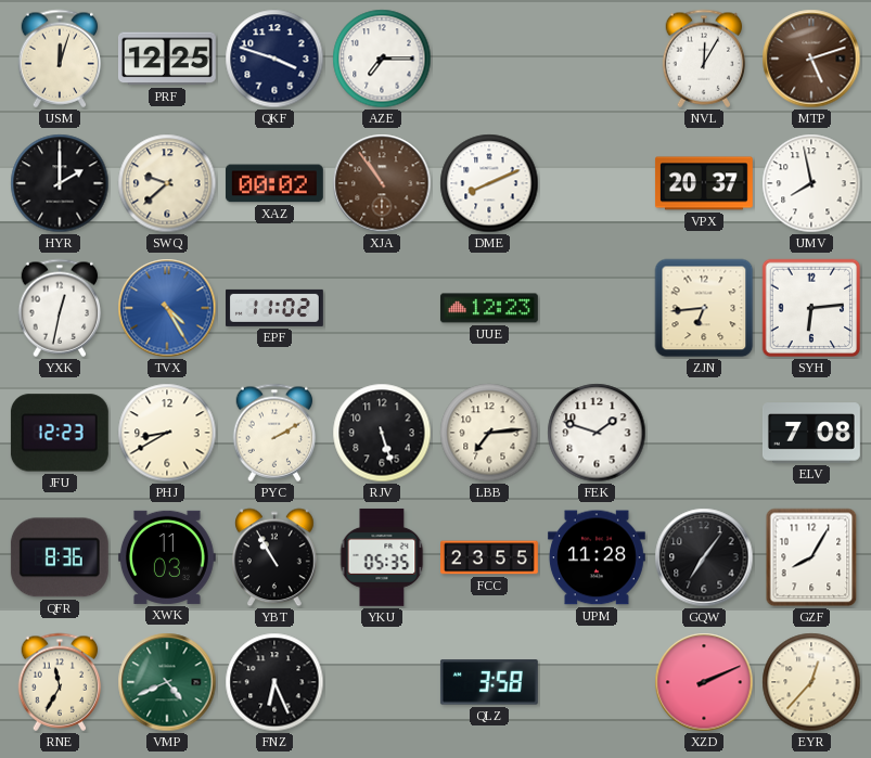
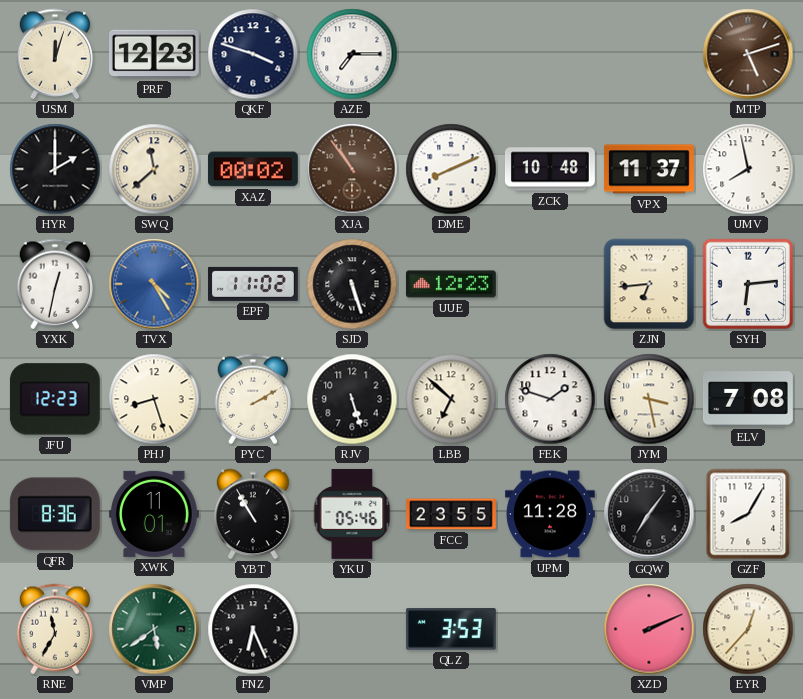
PRF: 12:25 -> 12:23
NVL: 12:05 -> none
SWQ: 9:38 -> 11:38
ZCK: none -> 10:48
VPX: 20:37 -> 11:37
SJD: none -> 5:27
PHJ: 8:40 -> 8:27
LBB: 7:14 -> 6:52
JYM: none -> 3:28
XWK: 11:03 -> 11:01
YKU: 05:35 -> 05:46
VMP: 4:41 -> 5:39
QLZ: 3:58 -> 3:53
